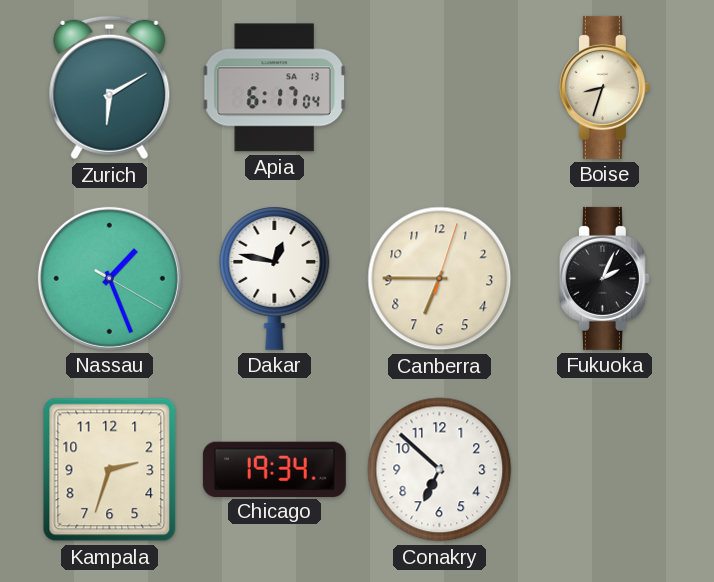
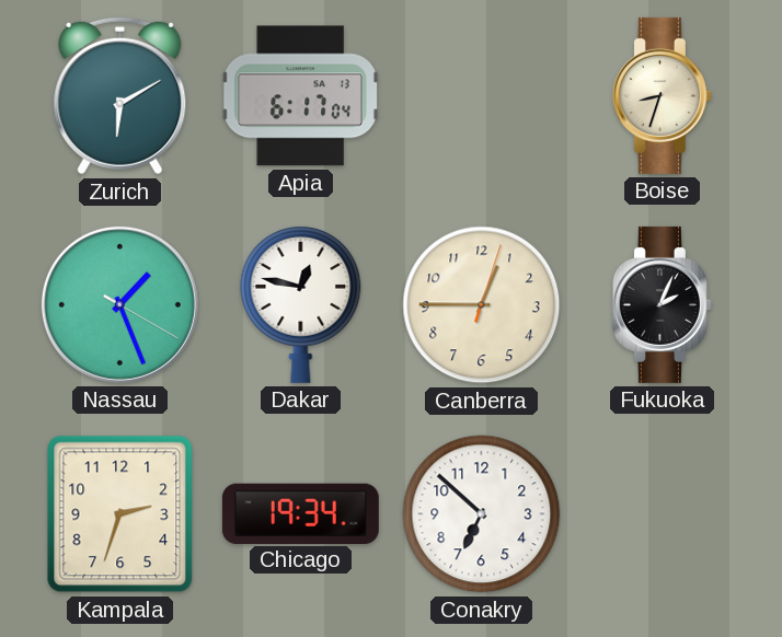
Canberra: 6:45 -> 12:45
